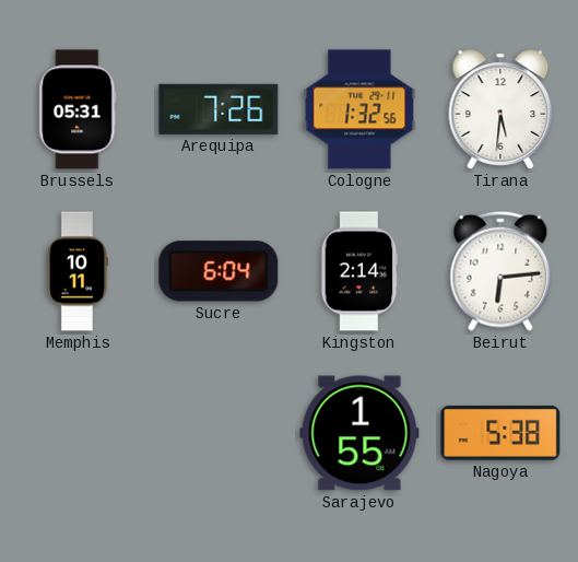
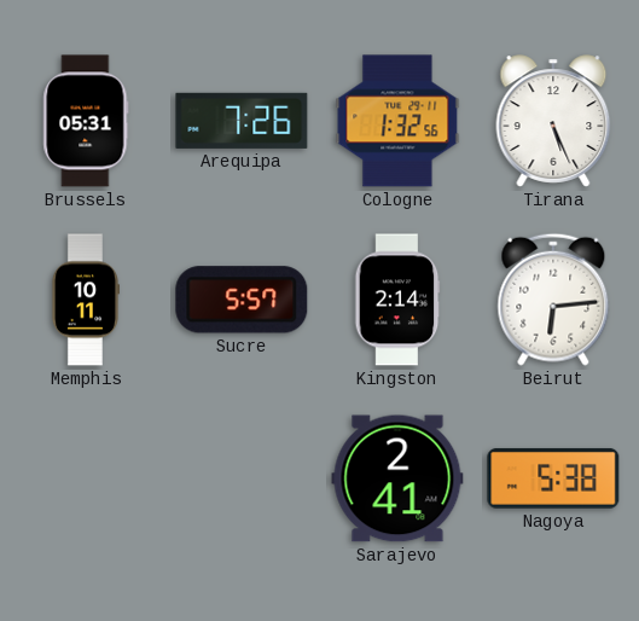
Tirana: 5:31 -> 5:26
Sucre: 6:04 -> 5:57
Sarajevo: 1:55 -> 2:41
